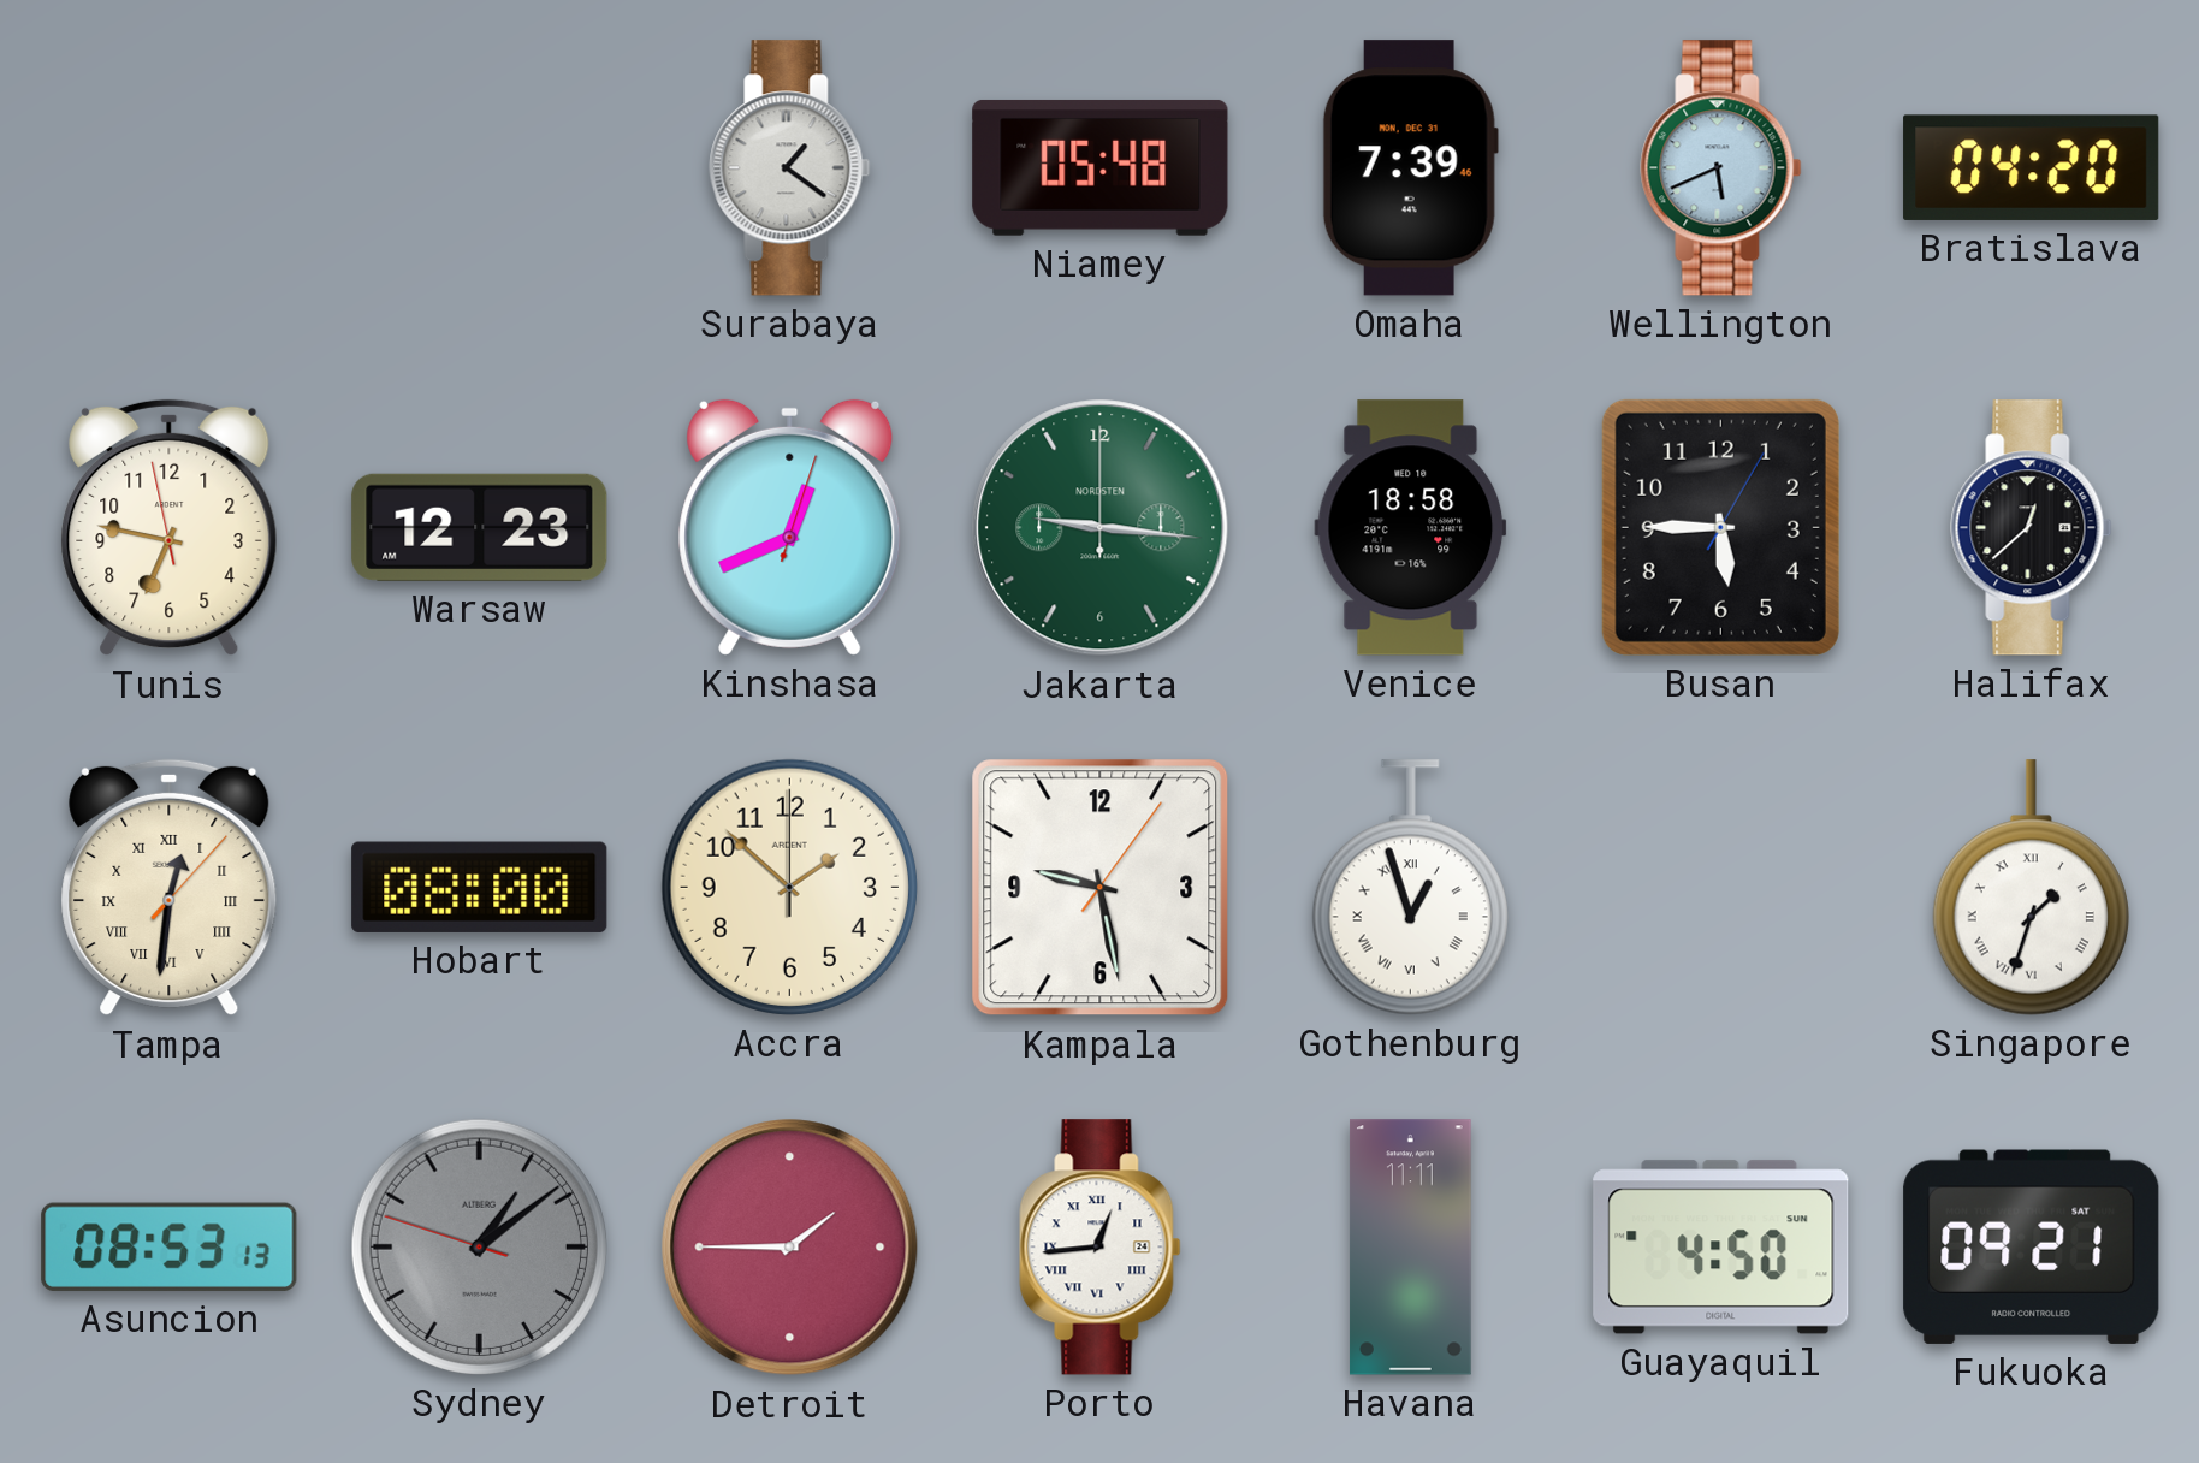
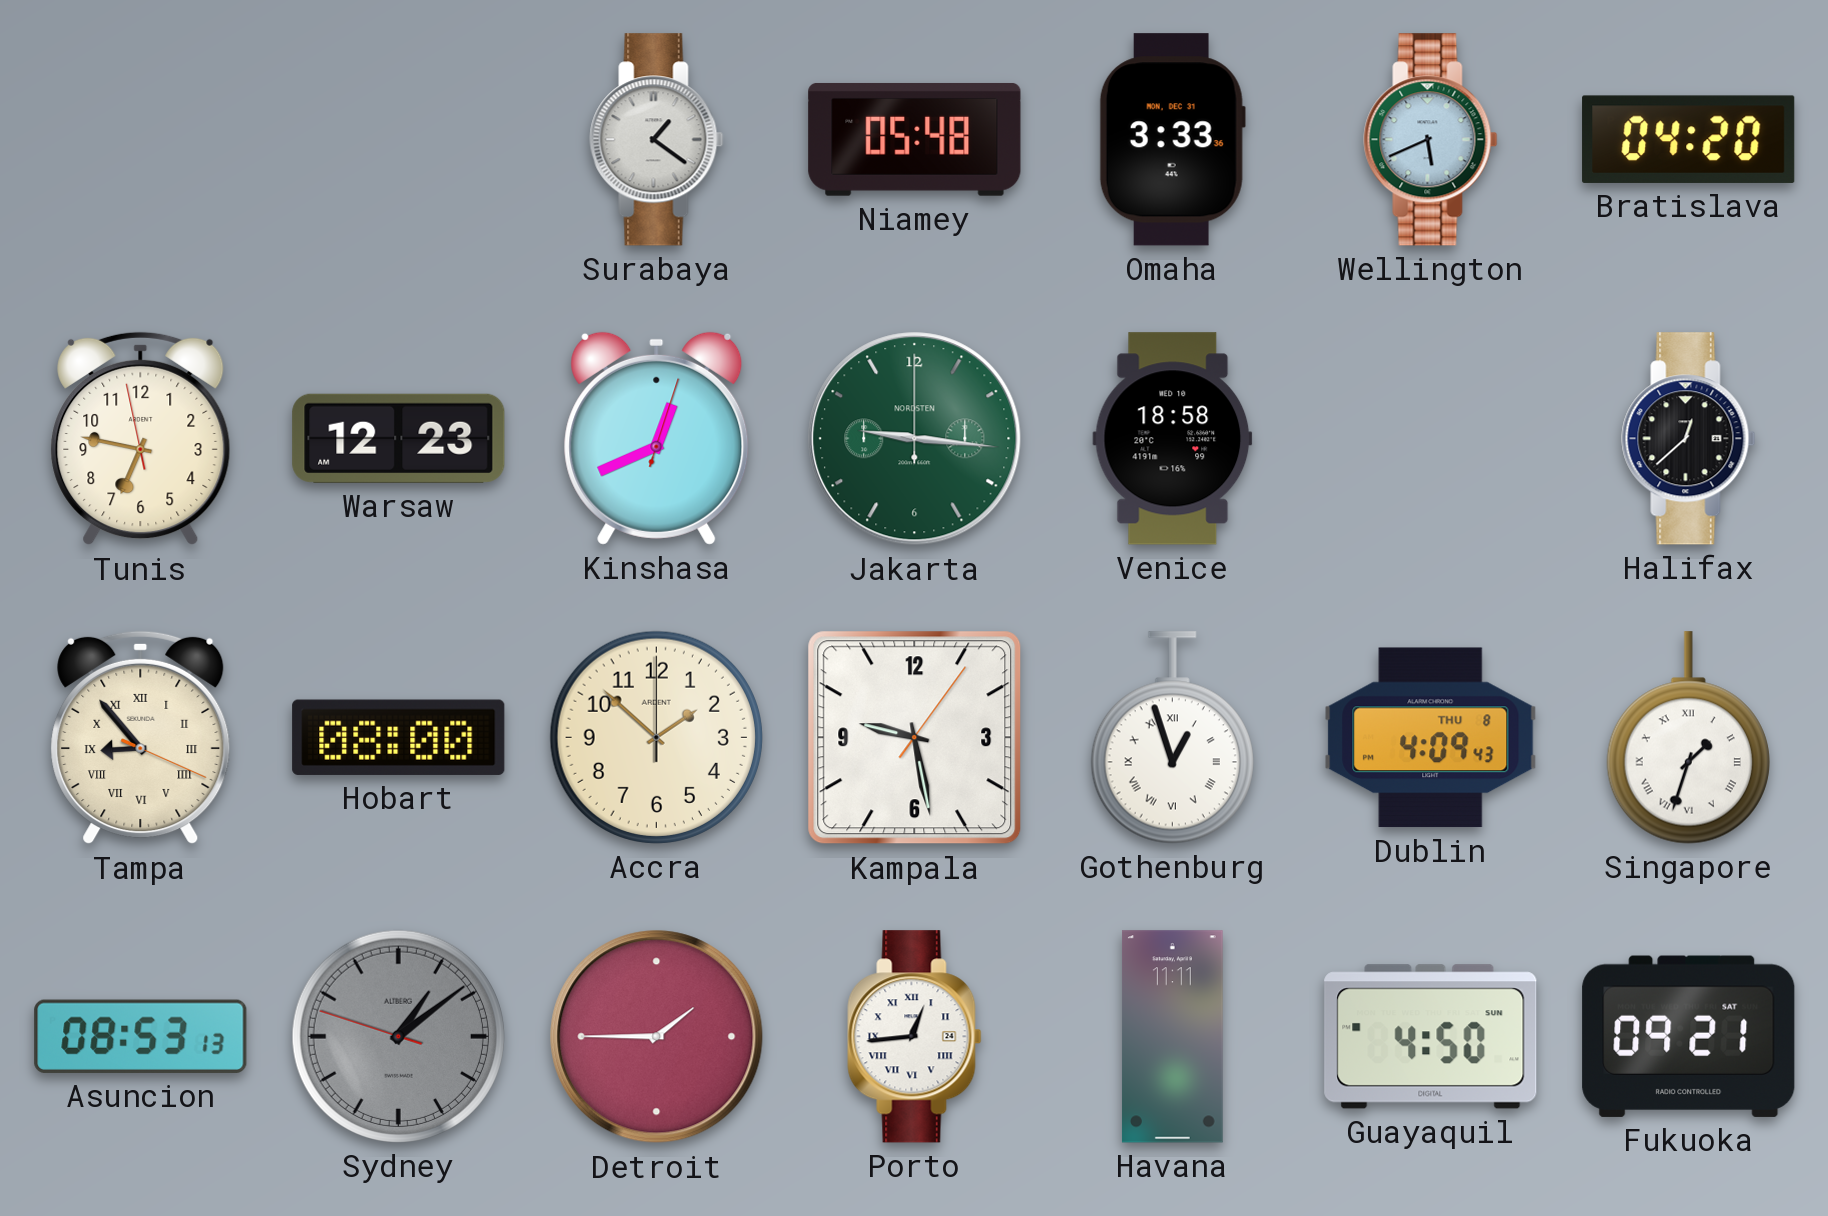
Omaha: 7:39 -> 3:33
Busan: 5:45 -> none
Tampa: 12:31 -> 8:53
Dublin: none -> 4:09
